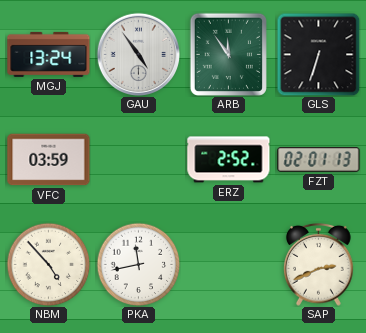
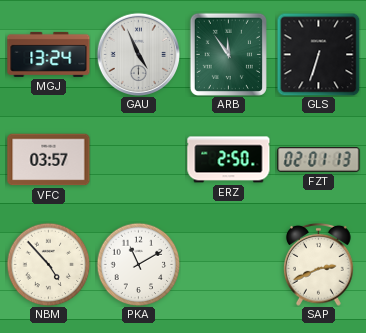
GAU: 4:54 -> 4:56
VFC: 03:59 -> 03:57
ERZ: 2:52 -> 2:50
PKA: 11:43 -> 11:10
